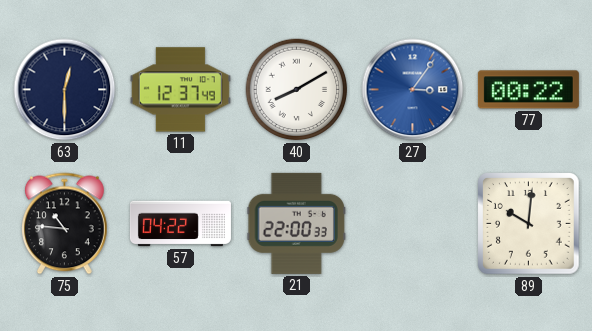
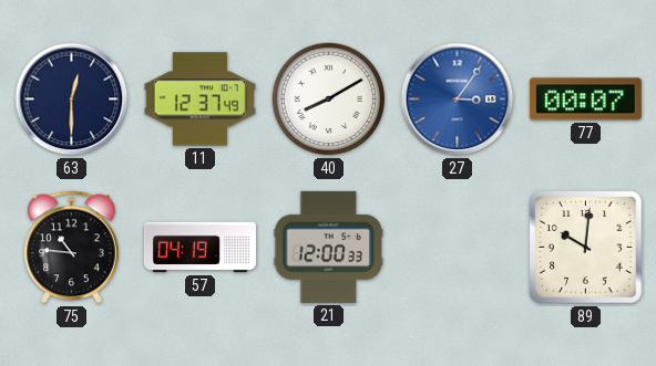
77: 00:22 -> 00:07
57: 04:22 -> 04:19
21: 22:00 -> 12:00
